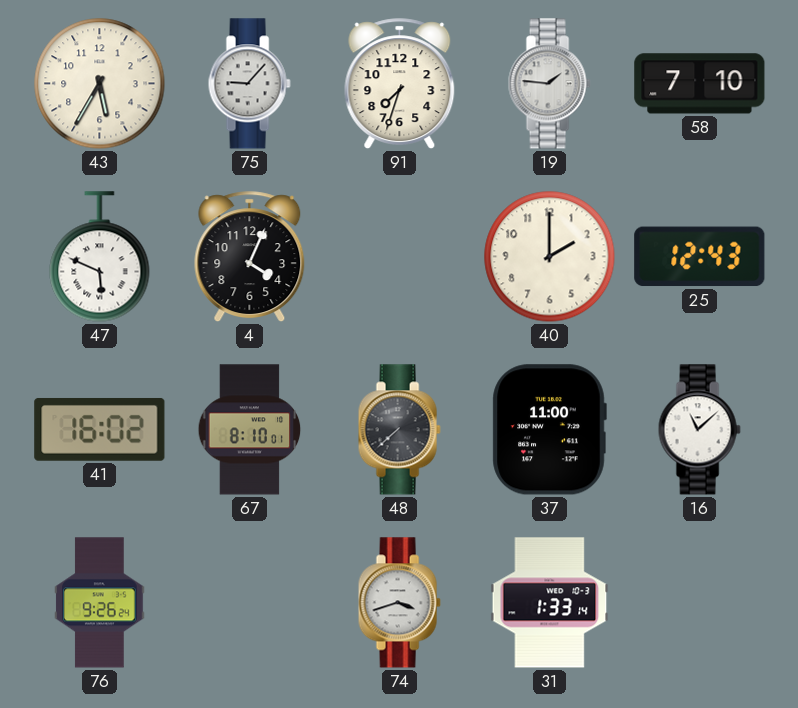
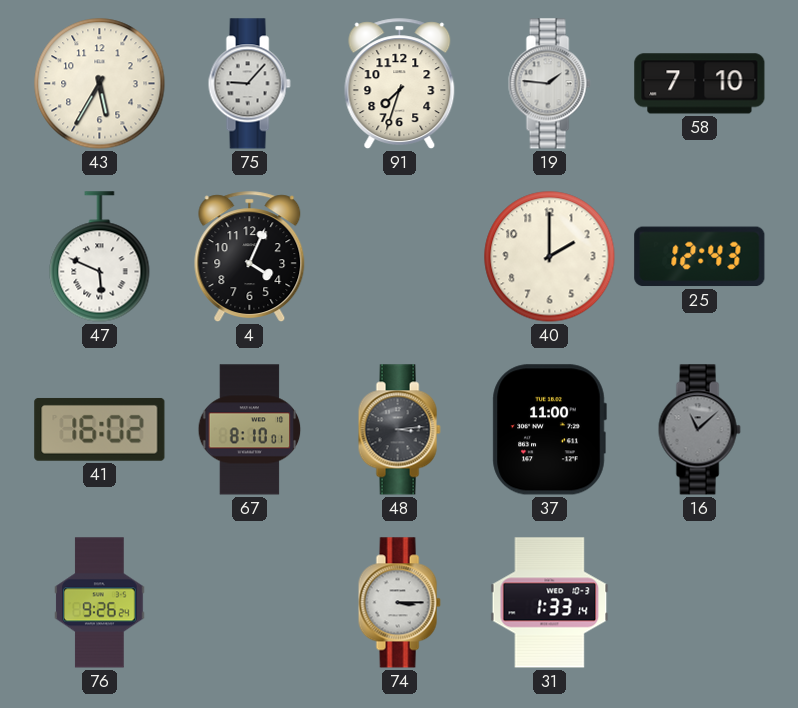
48: 7:38 -> 3:14
16 dial: white -> grey
74: 3:42 -> 3:15
